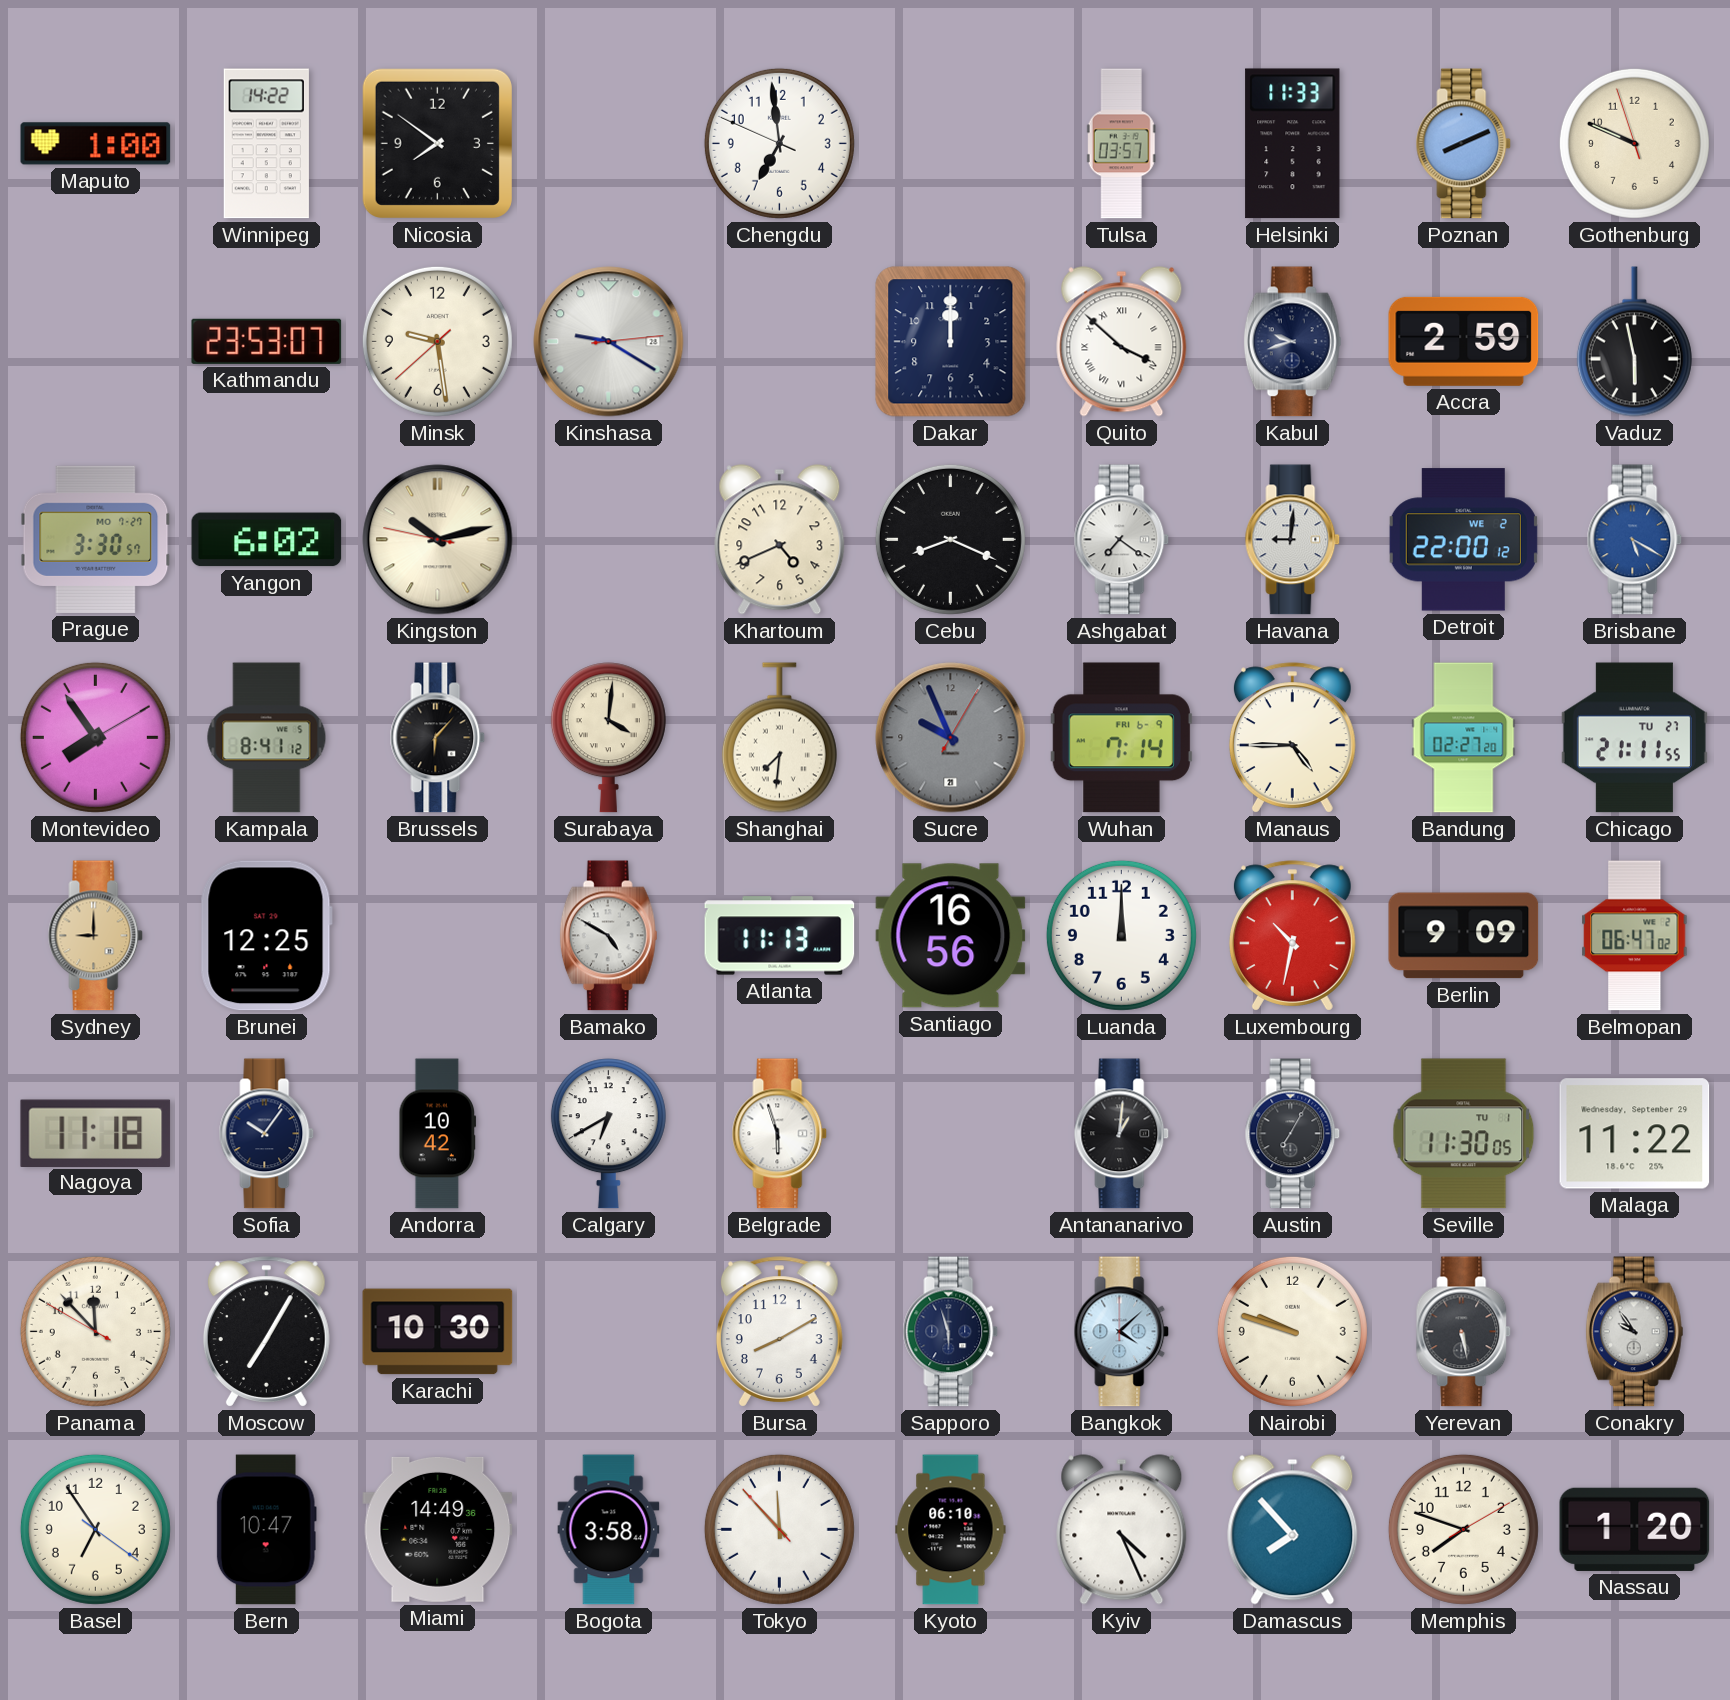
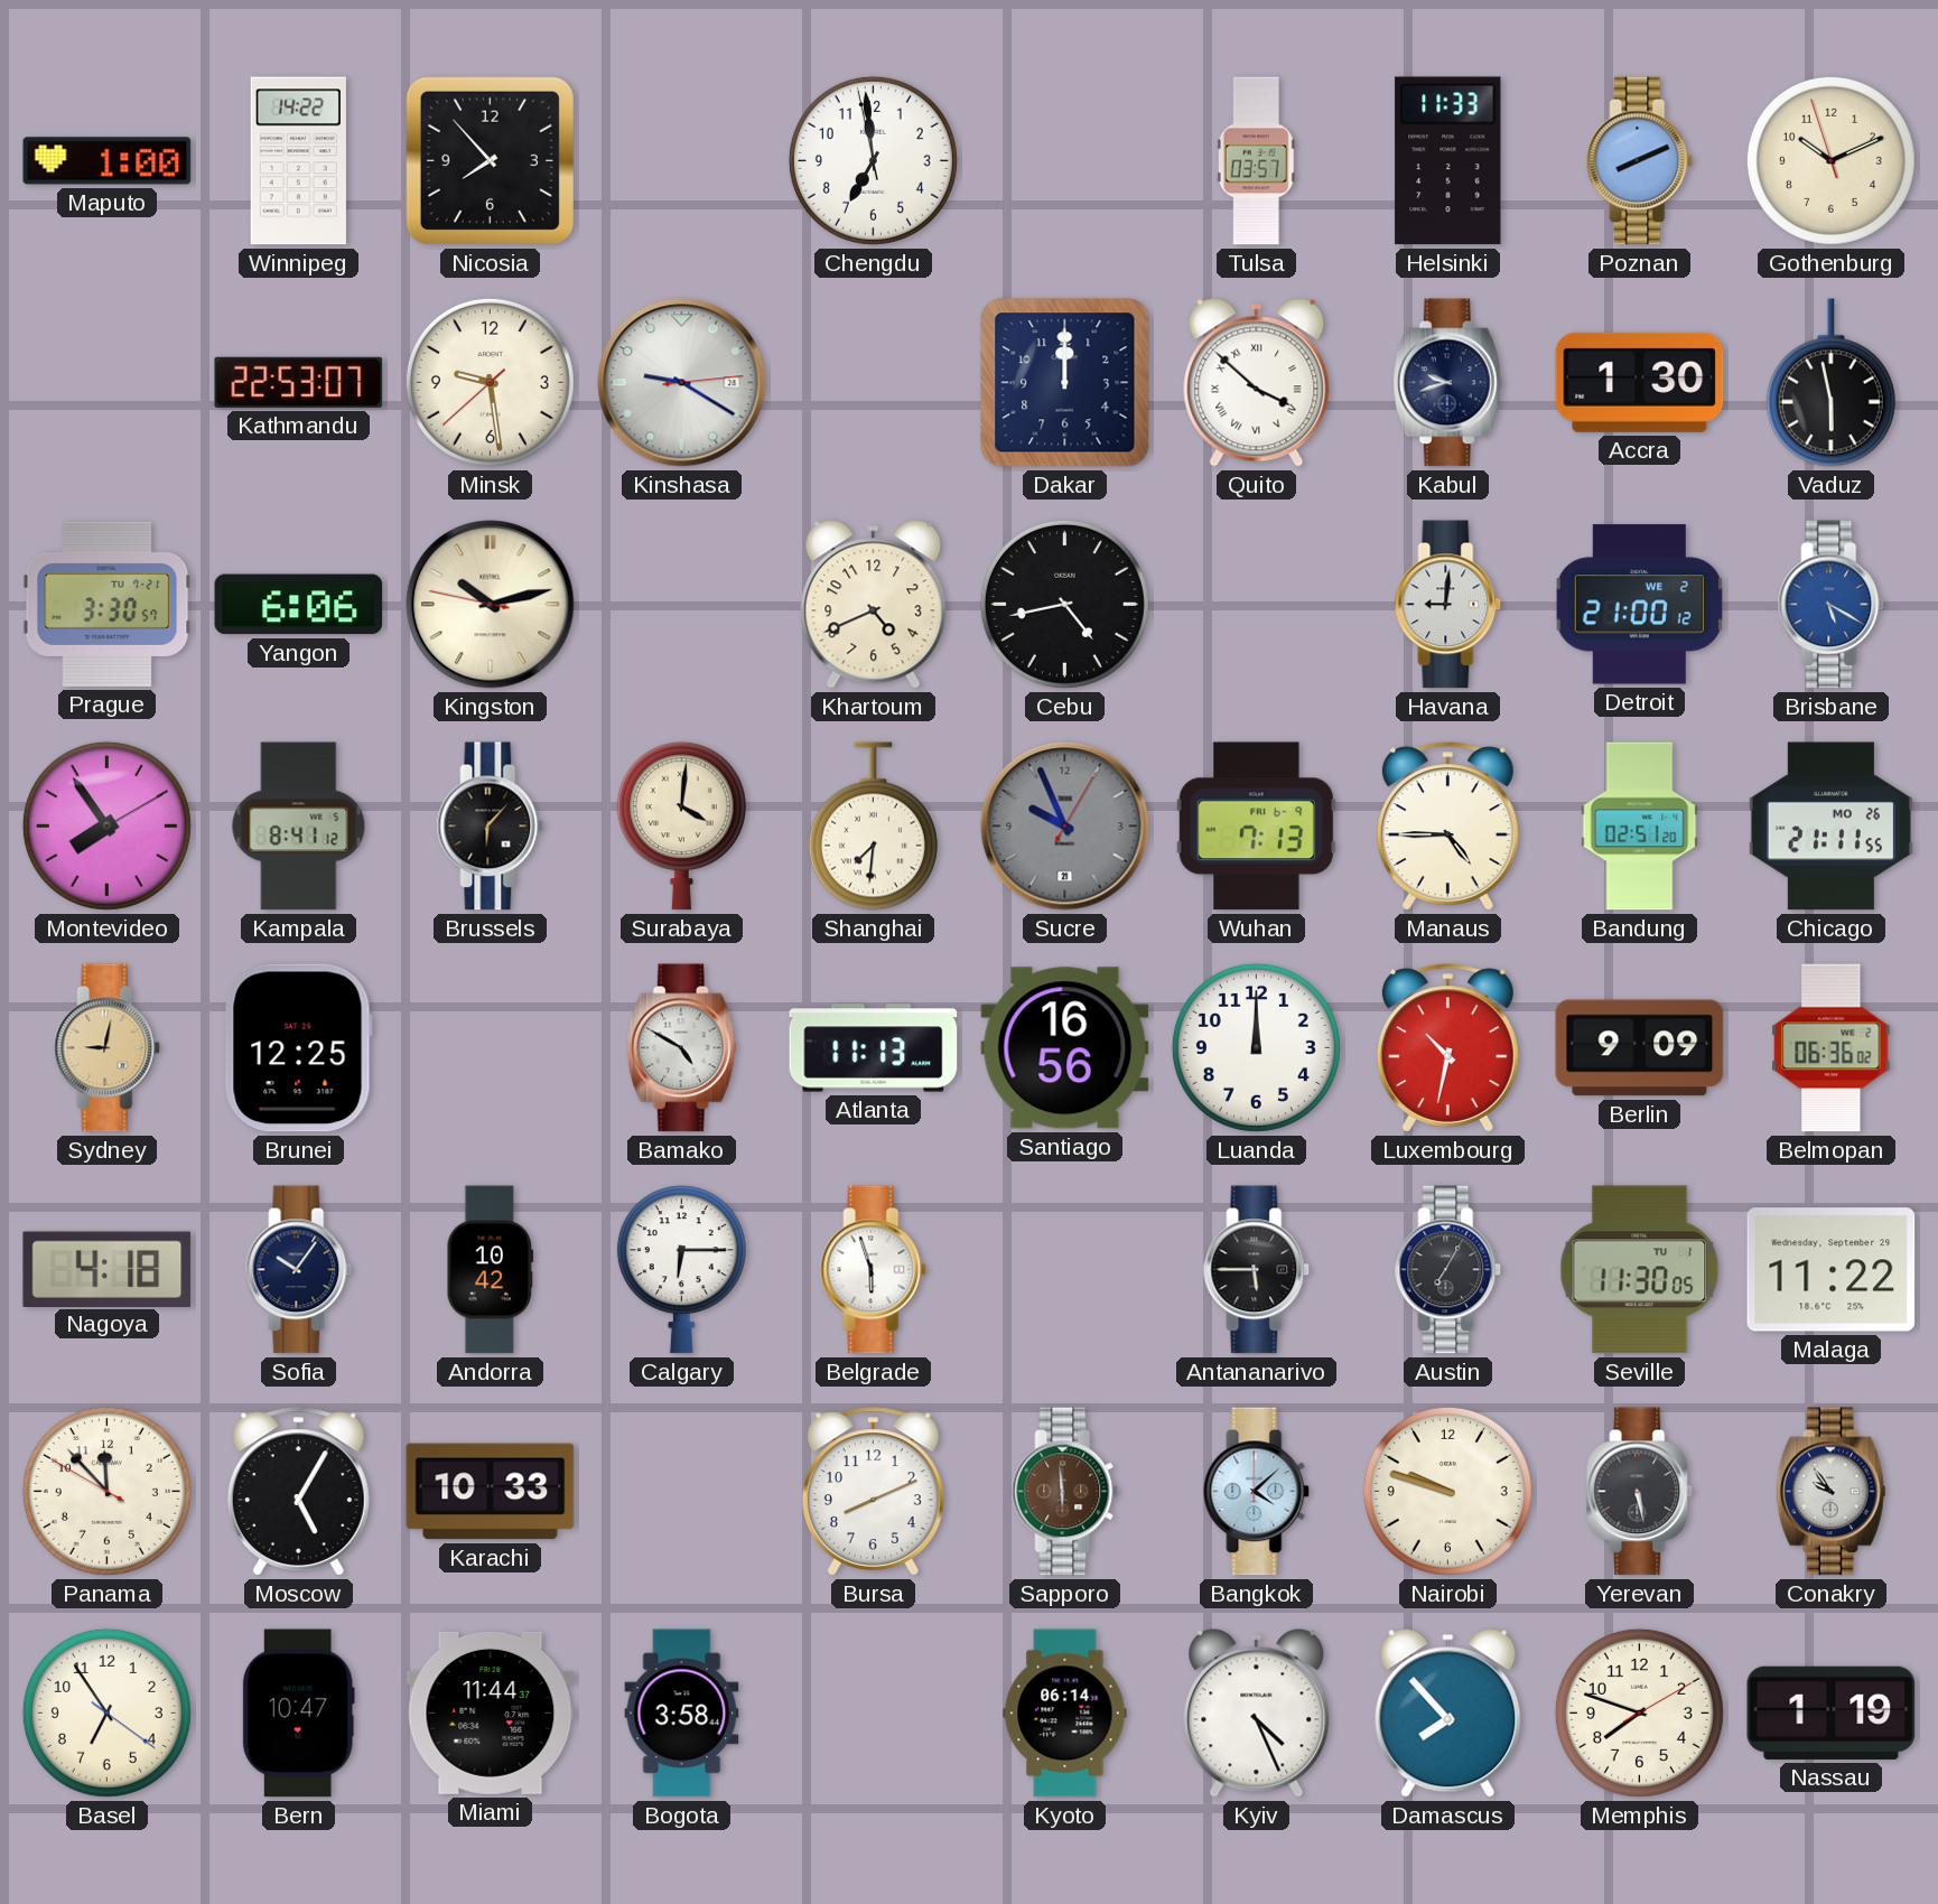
Nicosia: 7:51 -> 7:53
Chengdu: 6:58:49 -> 6:58:58
Gothenburg: 9:48 -> 10:10
Kathmandu: 23:53 -> 22:53
Accra: 2:59 -> 1:30
Prague date: MO 7-27 -> TU 7-21
Yangon: 6:02 -> 6:06
Cebu: 8:19 -> 4:43
Ashgabat: 7:21 -> none
Detroit: 22:00 -> 21:00
Wuhan: 7:14 -> 7:13
Bandung: 02:27 -> 02:51
Chicago date: TU 27 -> MO 26
Sydney: 9:00 -> 9:02
Belmopan: 06:47 -> 06:36
Nagoya: 11:18 -> 4:18
Calgary: 6:40 -> 6:15
Antananarivo: 1:01 -> 5:45
Moscow: 7:05 -> 5:05
Karachi: 10:30 -> 10:33
Bursa: 8:10 -> 8:11
Sapporo: 5:57 -> 5:59
Sapporo dial: navy -> brown
Miami: 14:49 -> 11:44
Tokyo: 11:52 -> none
Kyoto: 06:10 -> 06:14
Nassau: 1:20 -> 1:19
